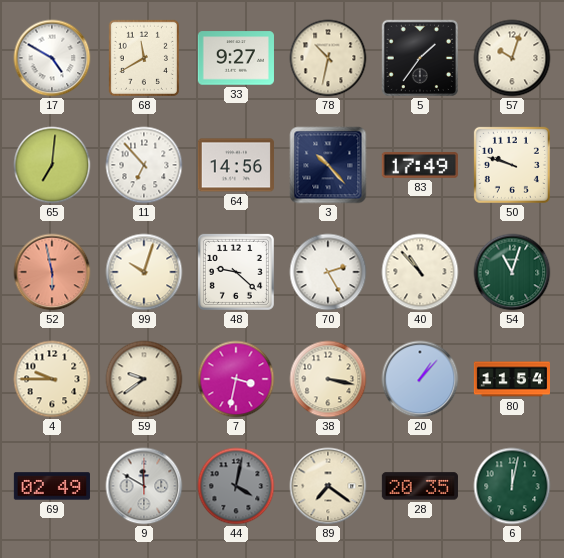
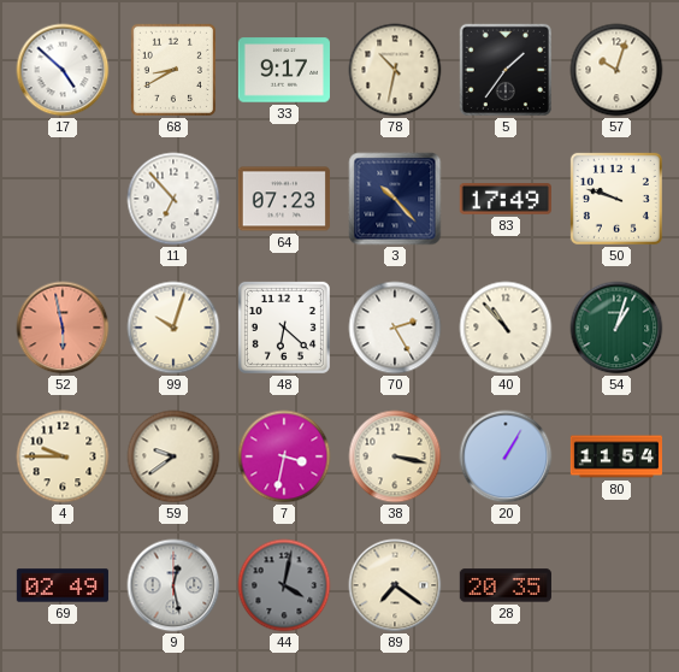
17: 4:50 -> 4:52
68: 11:40 -> 8:40
33: 9:27 -> 9:17
65: 7:01 -> none
64: 14:56 -> 07:23
48: 9:22 -> 6:22
54: 11:03 -> 1:03
20: 1:07 -> 1:05
9: 11:50 -> 12:28
6: 12:02 -> none
